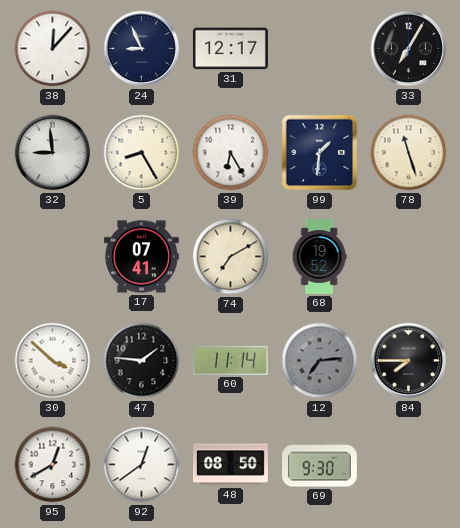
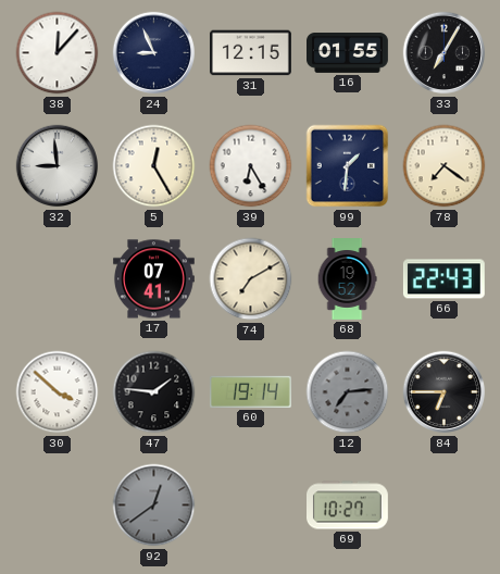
31: 12:17 -> 12:15
16: none -> 01:55
5: 8:25 -> 12:25
78: 11:27 -> 7:21
66: none -> 22:43
60: 11:14 -> 19:14
84: 7:45 -> 6:45
95: 12:40 -> none
92 dial: white -> grey
48: 08:50 -> none
69: 9:30 -> 10:27
